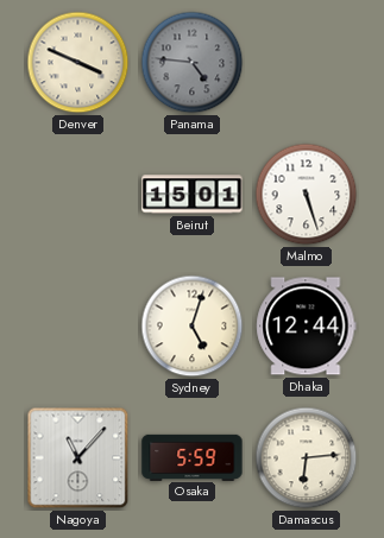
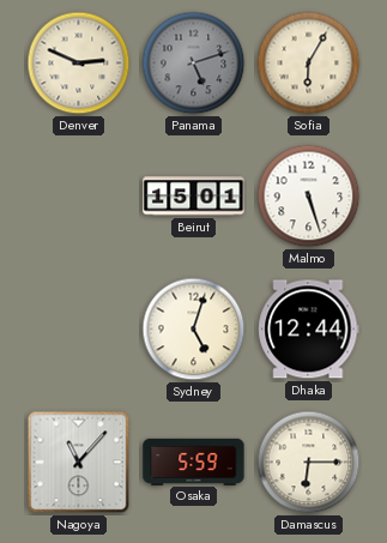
Denver: 3:49 -> 2:49
Panama: 4:46 -> 5:12
Sofia: none -> 6:05
Damascus: 6:14 -> 6:15
